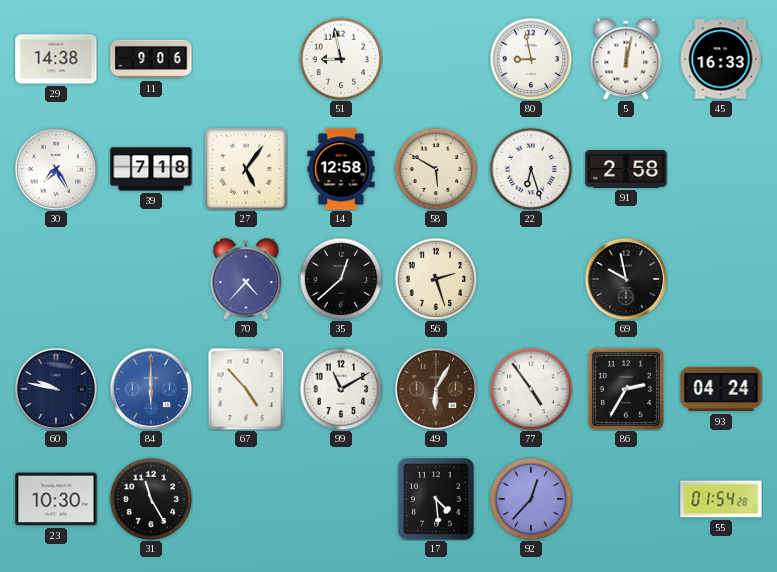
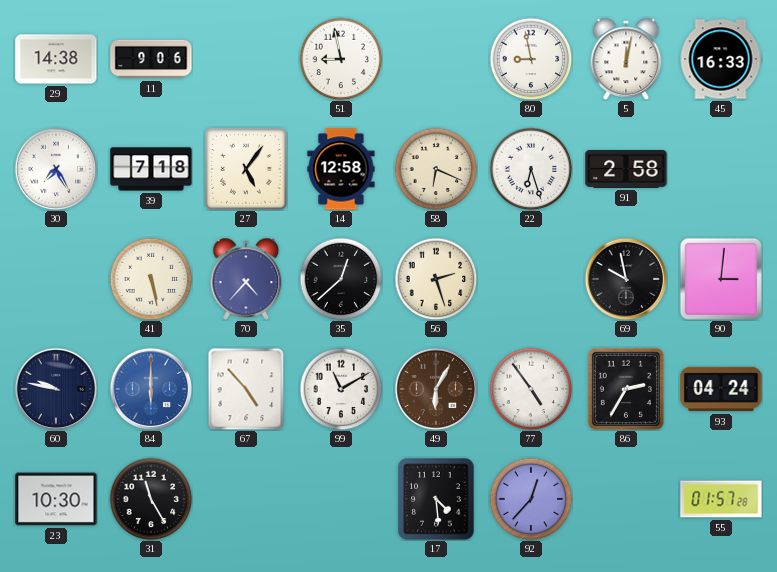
58: 5:50 -> 6:19
41: none -> 5:28
90: none -> 3:01
55: 01:54 -> 01:57
